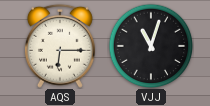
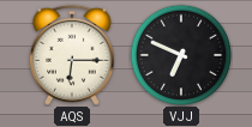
VJJ: 11:03 -> 6:49
